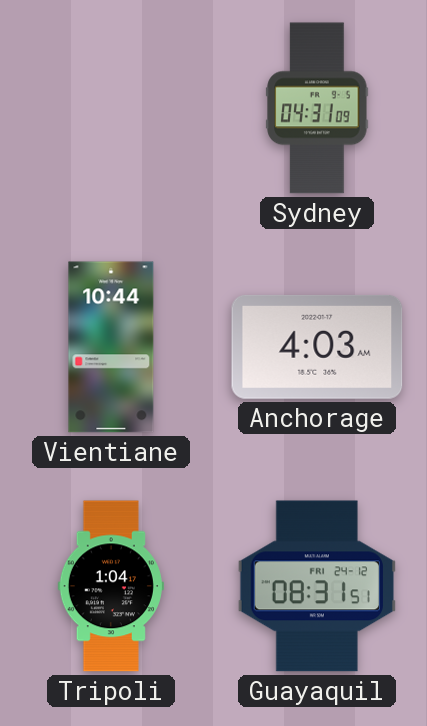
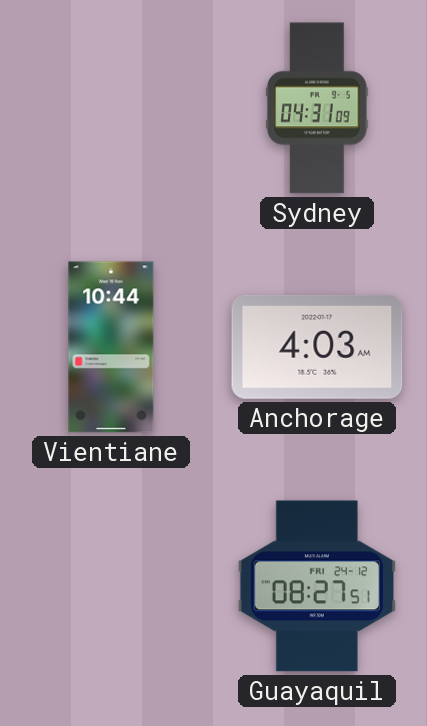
Tripoli: 1:04 -> none
Guayaquil: 08:31 -> 08:27
